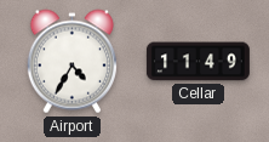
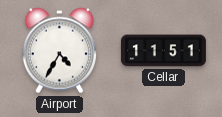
Cellar: 11:49 -> 11:51
